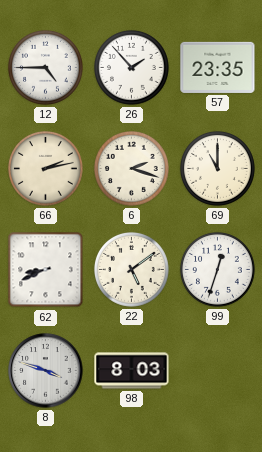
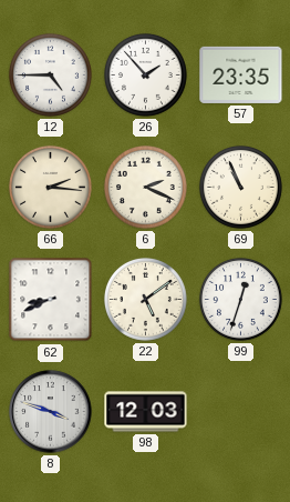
66: 2:13 -> 2:16
6: 2:18 -> 2:19
69: 11:00 -> 10:56
98: 8:03 -> 12:03
